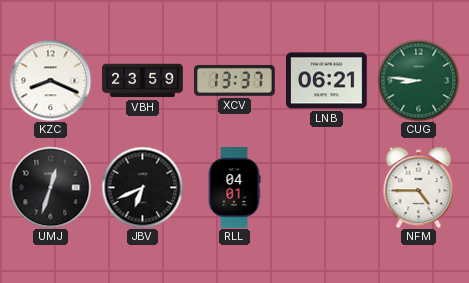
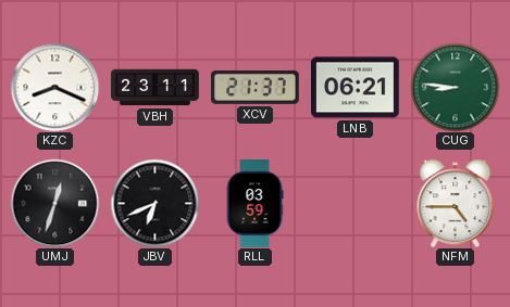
VBH: 23:59 -> 23:11
XCV: 13:37 -> 21:37
RLL: 04:01 -> 03:59
